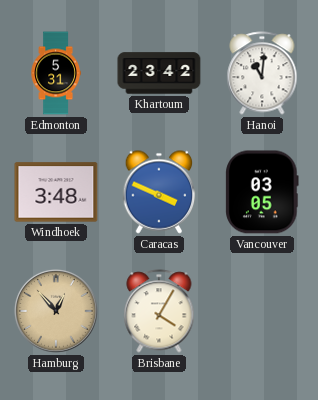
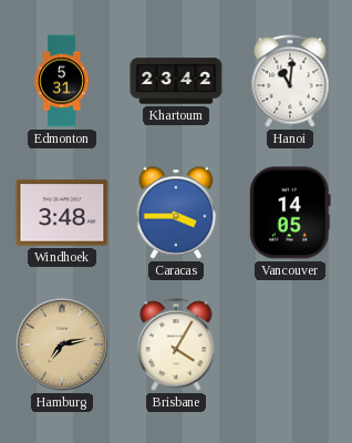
Caracas: 3:49 -> 3:45
Vancouver: 03:05 -> 14:05
Hamburg: 12:53 -> 7:13
